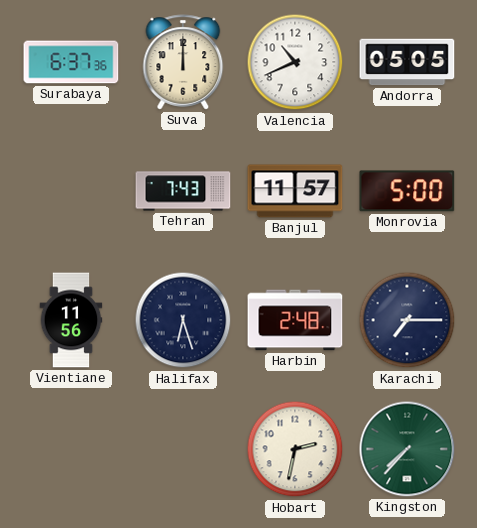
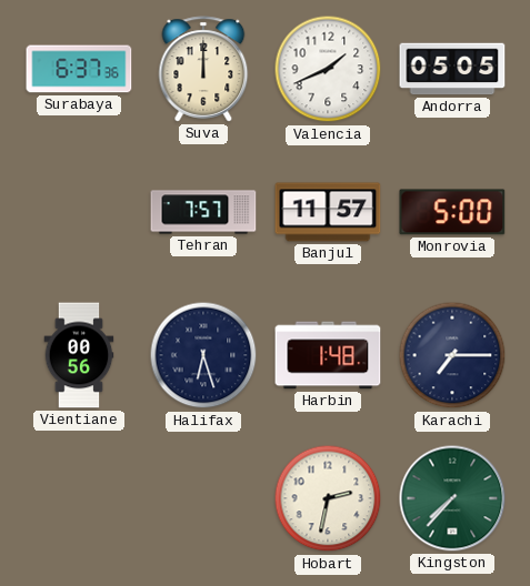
Valencia: 10:41 -> 1:41
Tehran: 7:43 -> 7:57
Vientiane: 11:56 -> 00:56
Harbin: 2:48 -> 1:48
